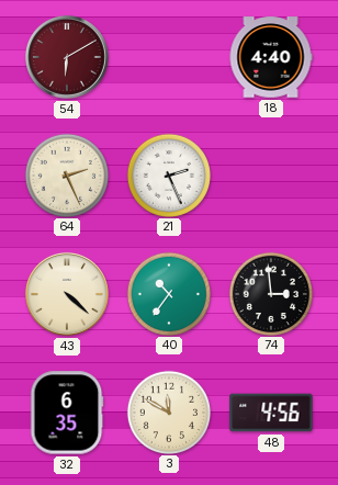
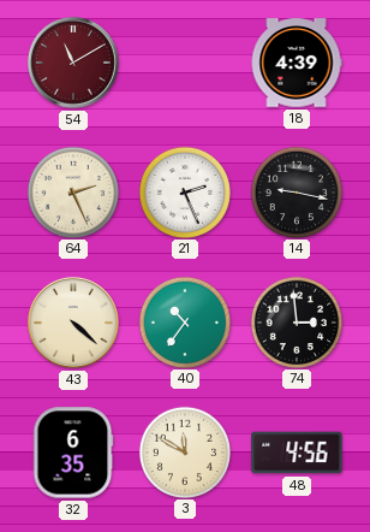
54: 6:10 -> 11:10
18: 4:40 -> 4:39
14: none -> 9:17
